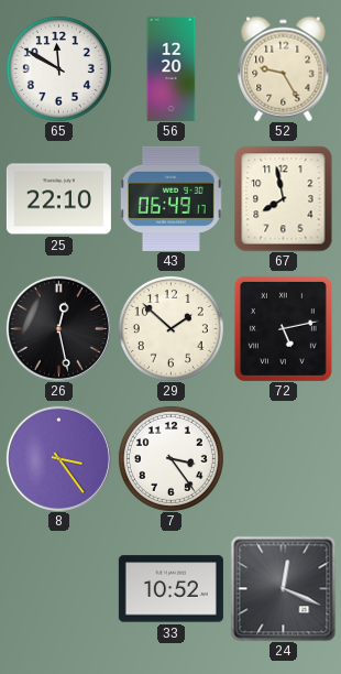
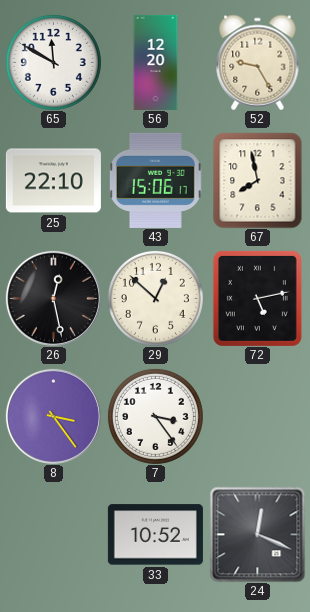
43: 06:49 -> 15:06
29: 1:52 -> 12:52
